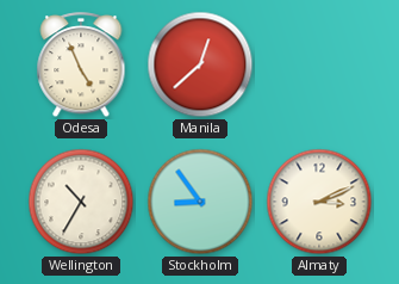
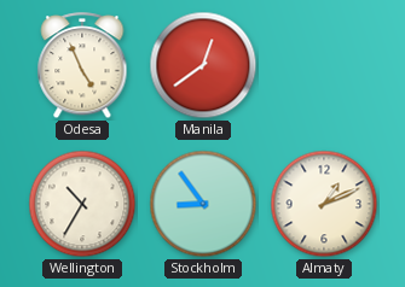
Manila: 12:38 -> 12:39
Almaty: 3:11 -> 1:11
